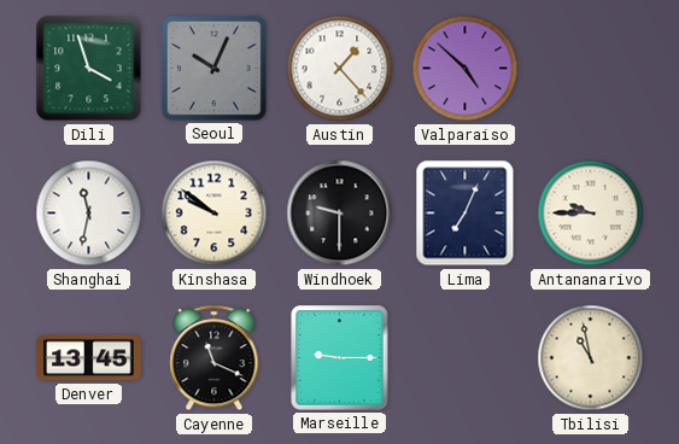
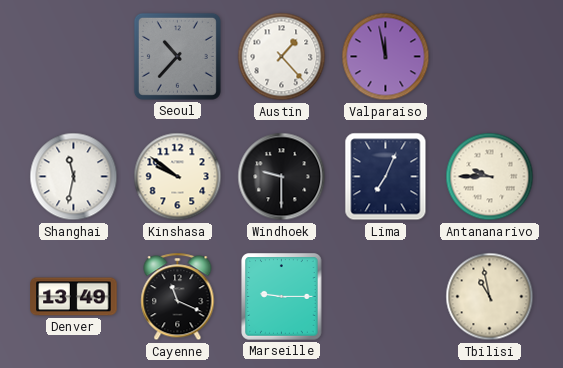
Dili: 3:57 -> none
Seoul: 10:04 -> 10:37
Valparaiso: 4:52 -> 11:58
Denver: 13:45 -> 13:49
